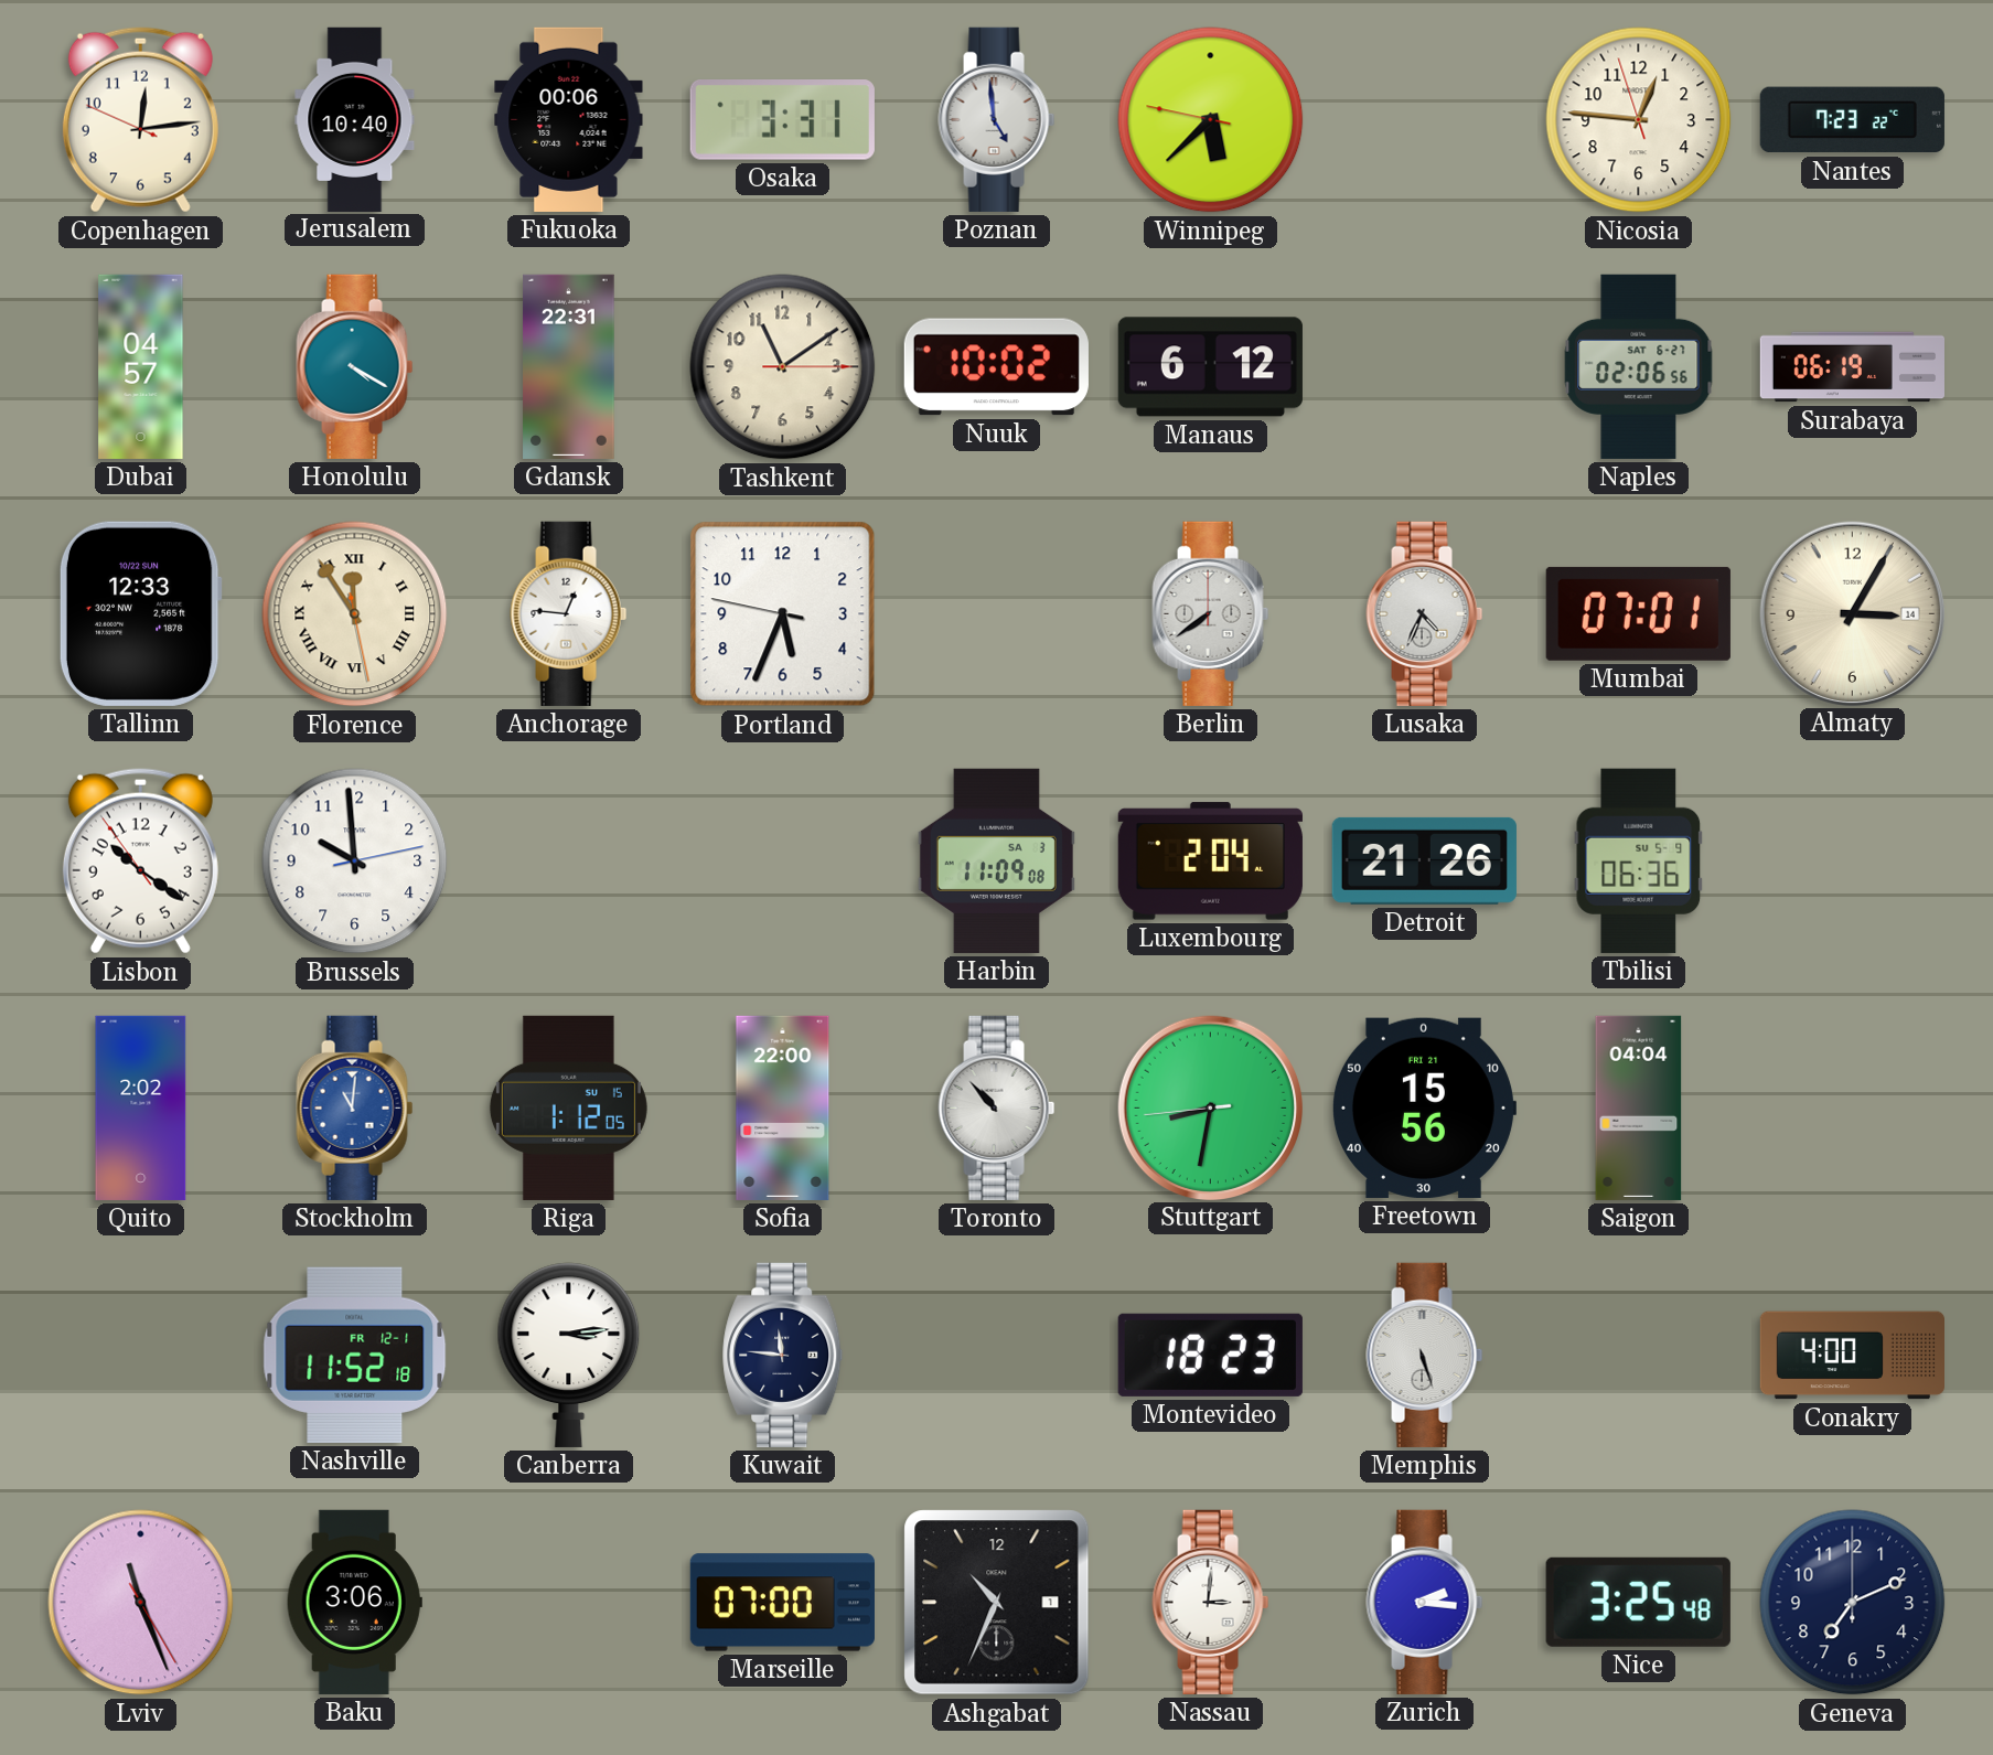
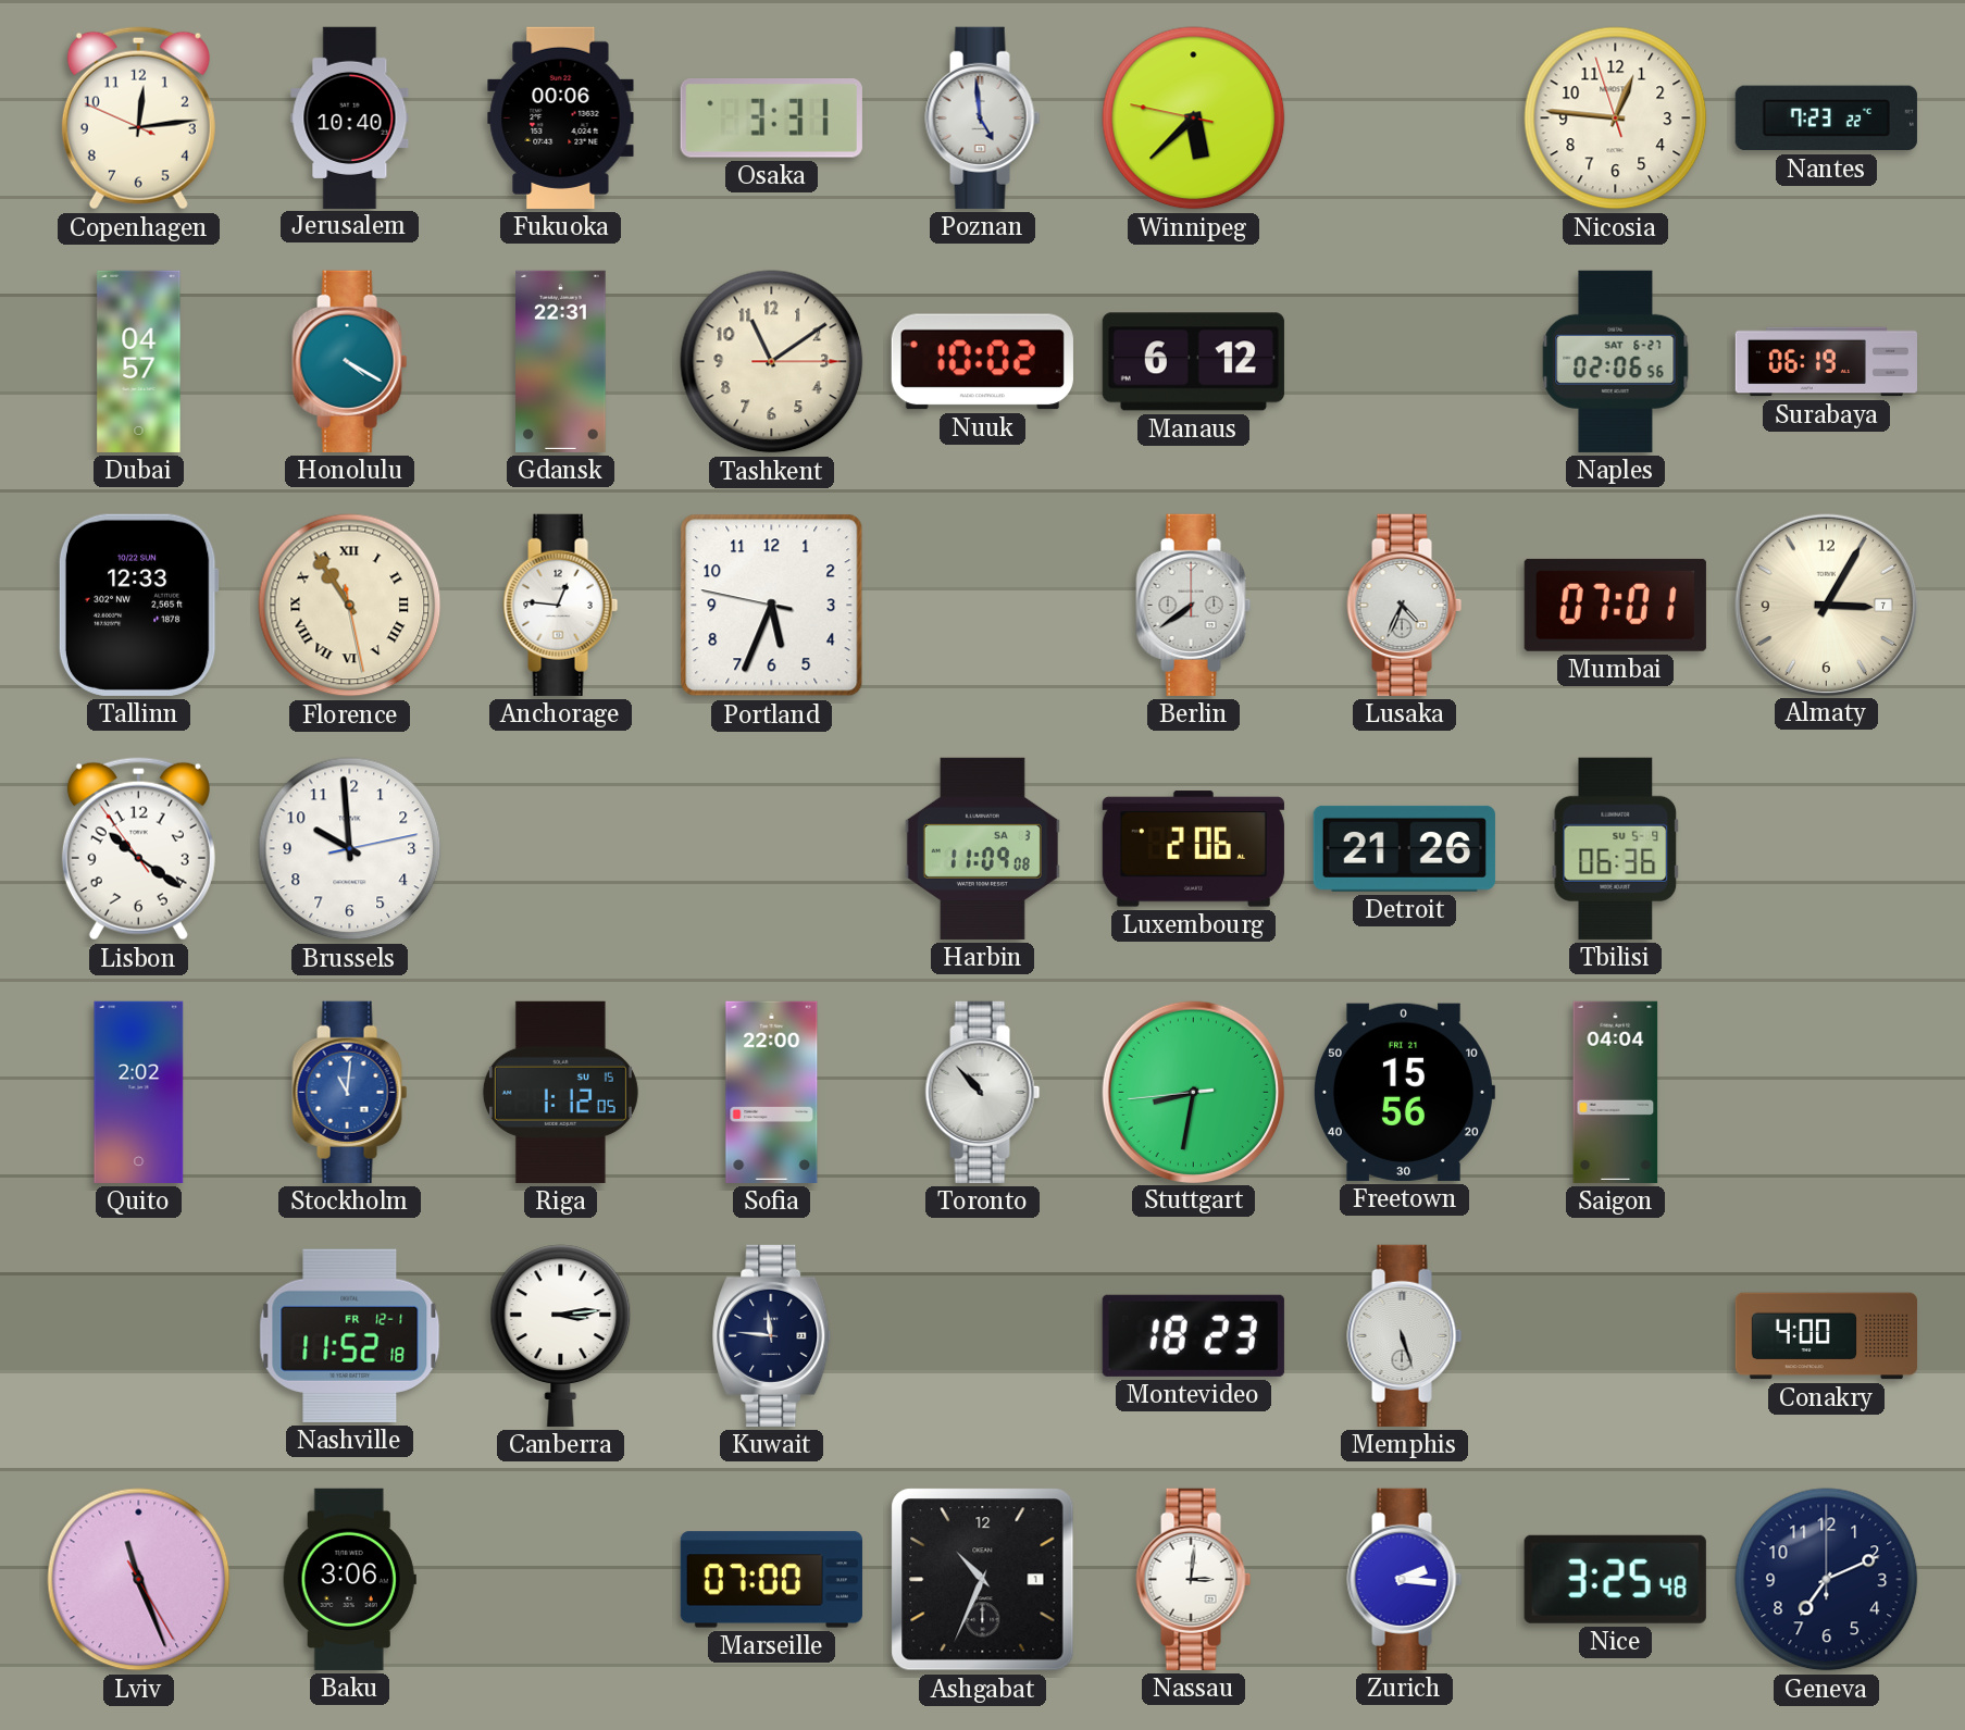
Florence: 11:54 -> 10:54
Almaty date: 14 -> 7
Luxembourg: 2:04 -> 2:06
